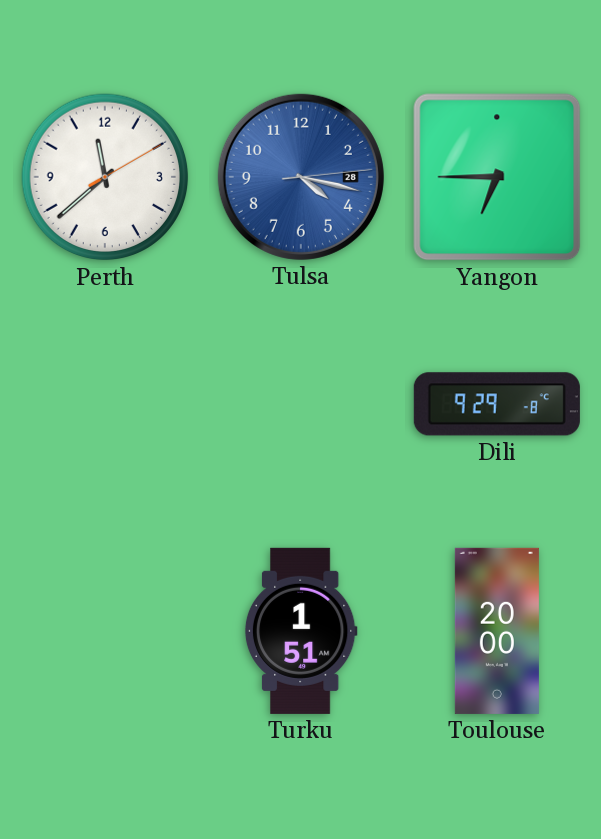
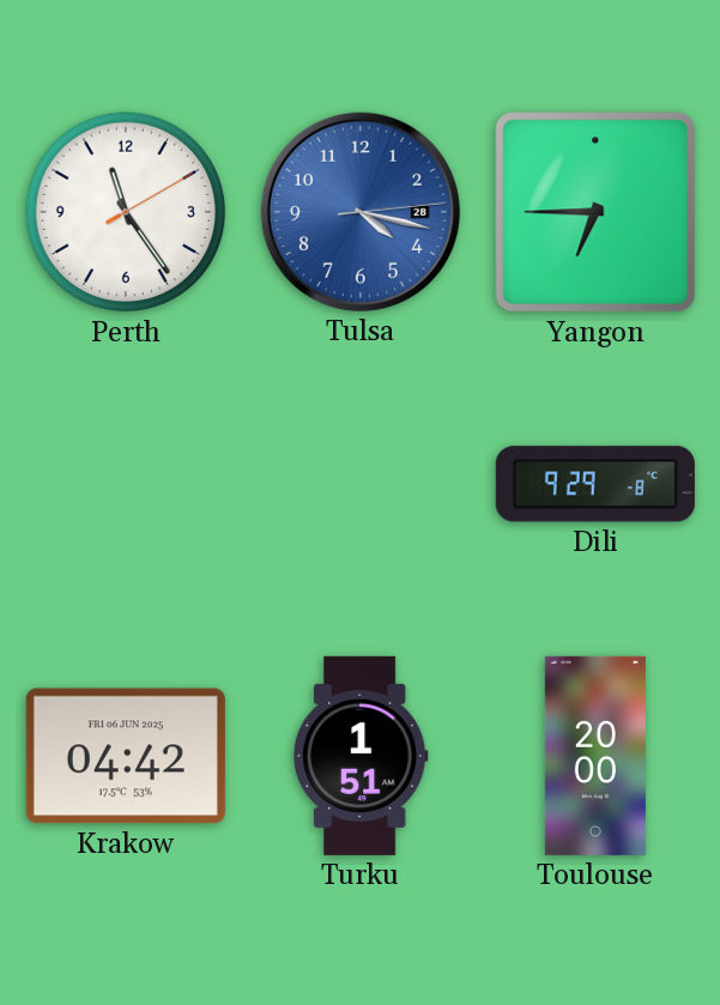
Perth: 11:38 -> 11:24
Krakow: none -> 04:42
